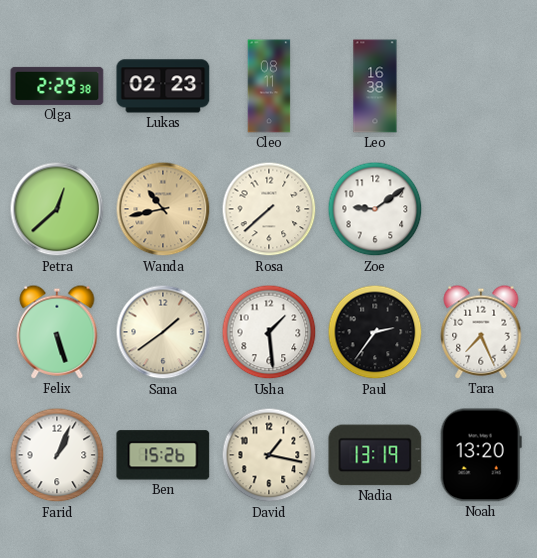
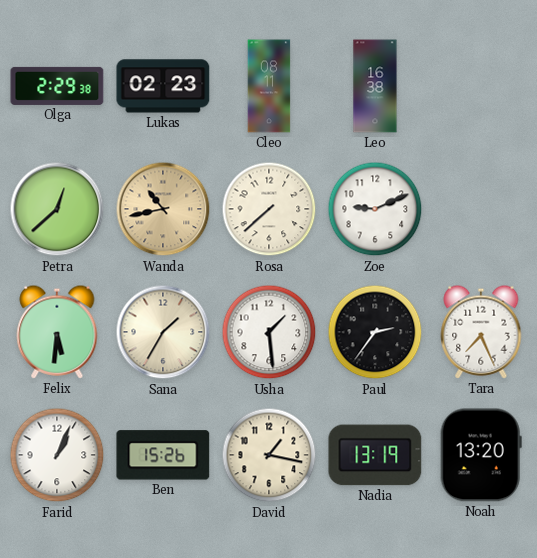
Zoe: 9:09 -> 9:11
Felix: 5:27 -> 5:31
Sana: 1:39 -> 1:35
